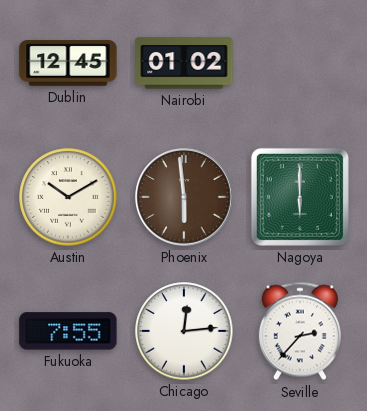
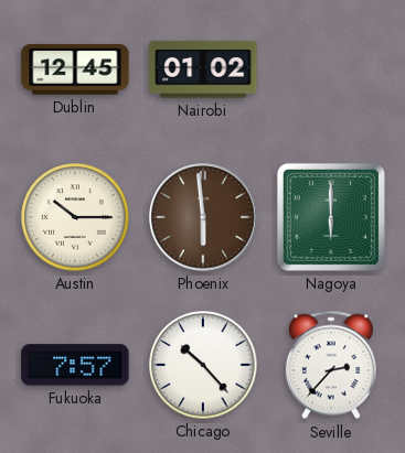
Austin: 10:10 -> 10:15
Fukuoka: 7:55 -> 7:57
Chicago: 12:14 -> 10:23
